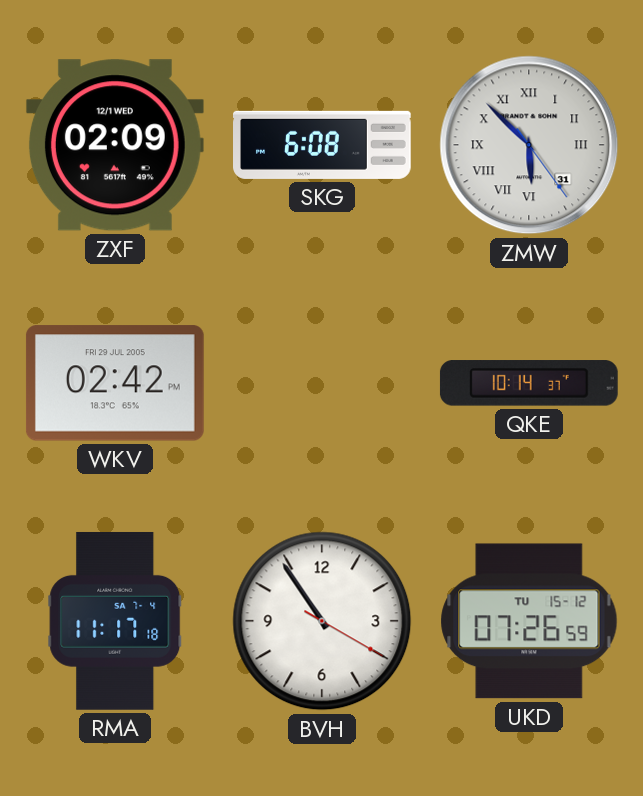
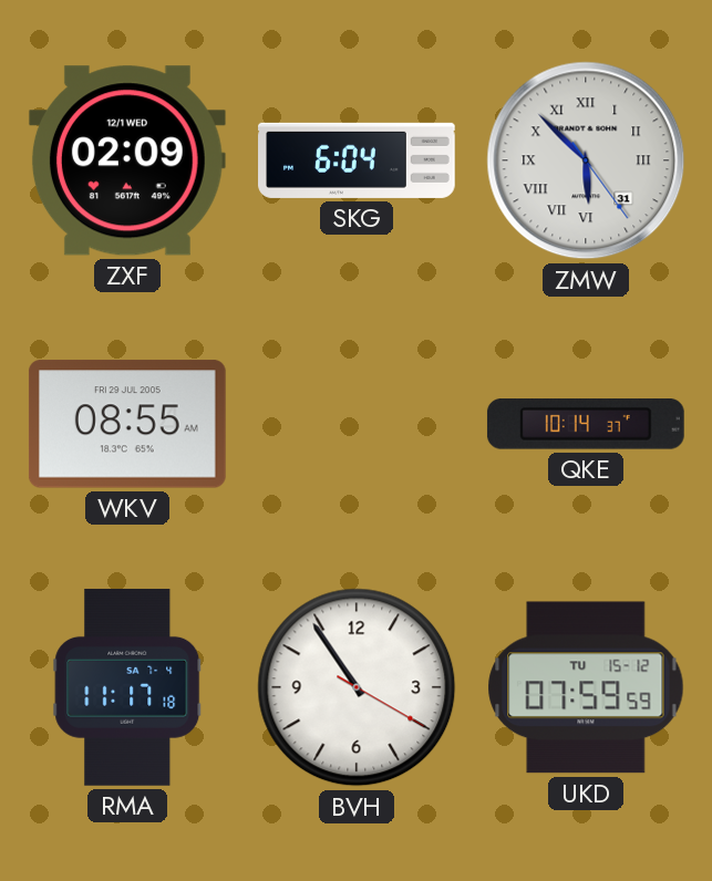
SKG: 6:08 -> 6:04
WKV: 02:42 -> 08:55
UKD: 07:26 -> 07:59
